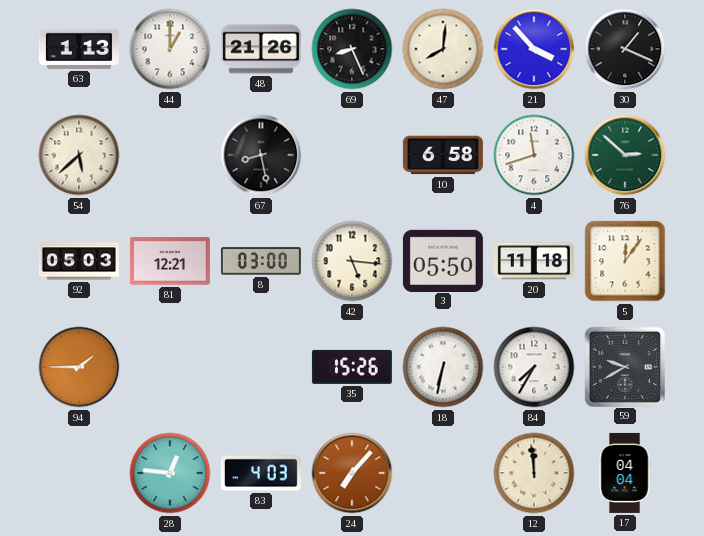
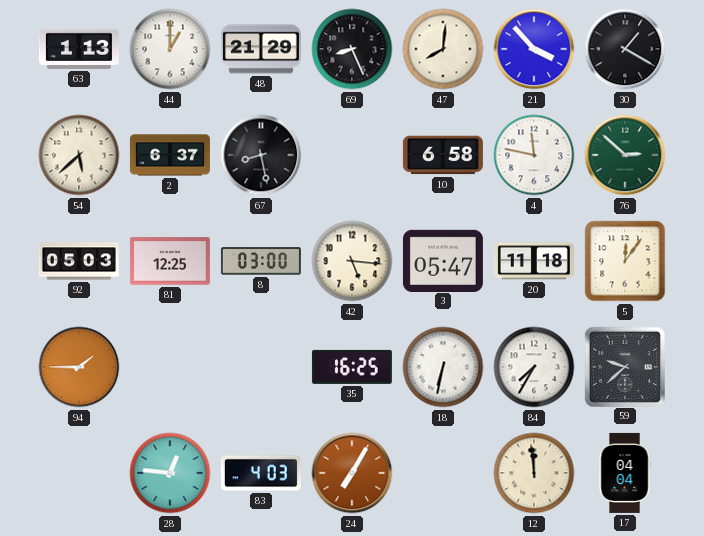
48: 21:26 -> 21:29
30: 1:19 -> 1:20
2: none -> 6:37
4: 11:42 -> 11:47
81: 12:21 -> 12:25
3: 05:50 -> 05:47
35: 15:26 -> 16:25
59: 9:40 -> 9:38
24: 7:07 -> 7:05
